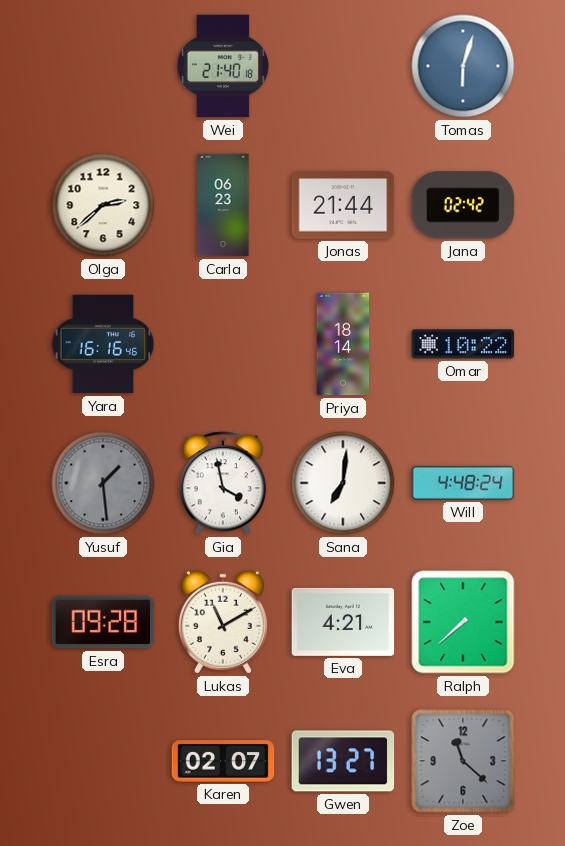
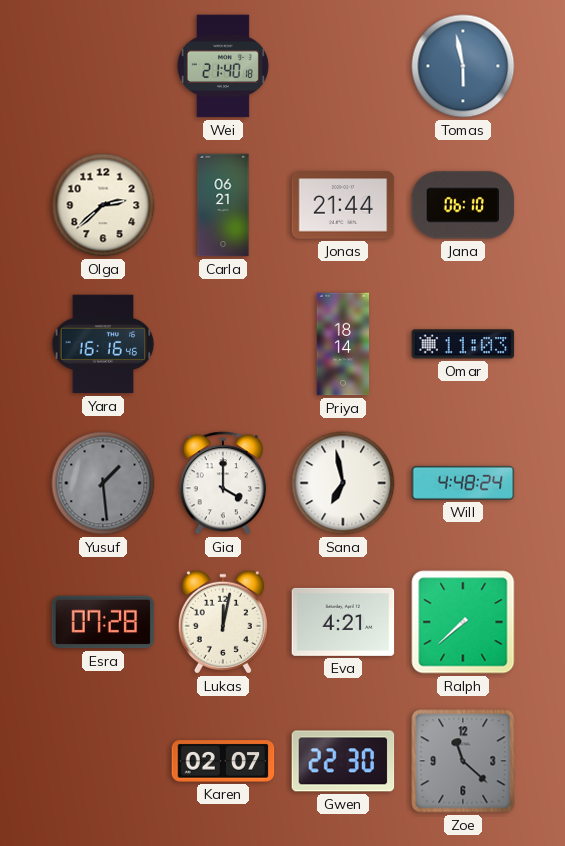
Tomas: 6:03 -> 5:58
Carla: 06:23 -> 06:21
Jana: 02:42 -> 06:10
Omar: 10:22 -> 11:03
Gia: 3:58 -> 4:00
Sana: 7:01 -> 6:58
Esra: 09:28 -> 07:28
Lukas: 11:10 -> 12:02
Gwen: 13:27 -> 22:30
